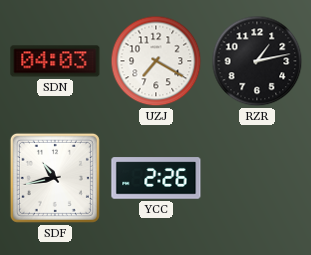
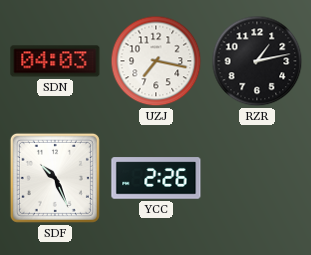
UZJ: 7:20 -> 7:17
SDF: 10:43 -> 10:26
